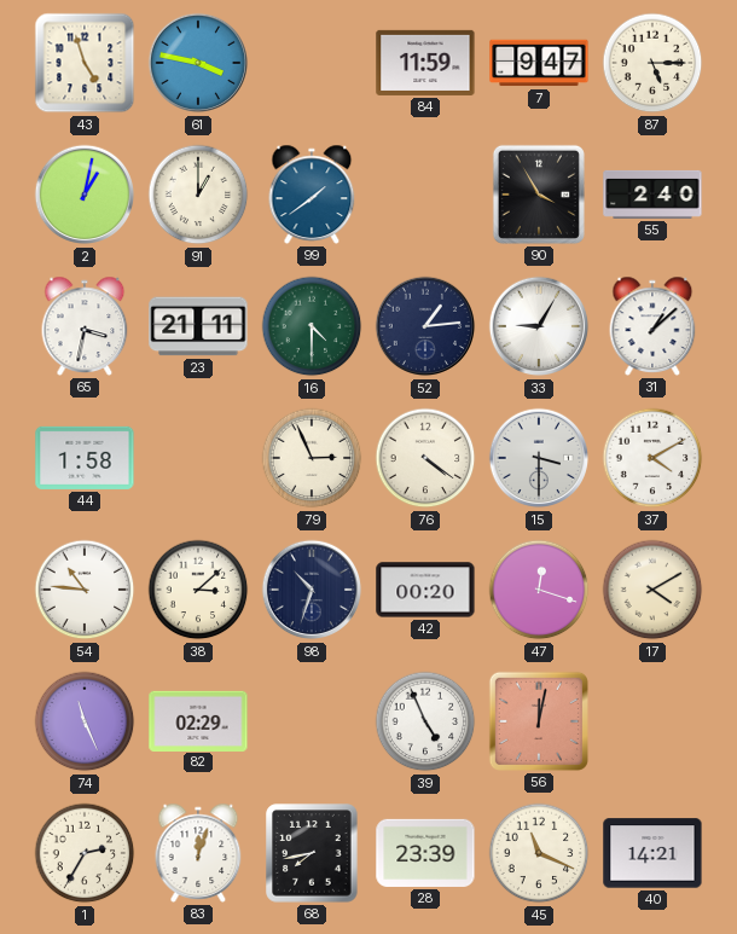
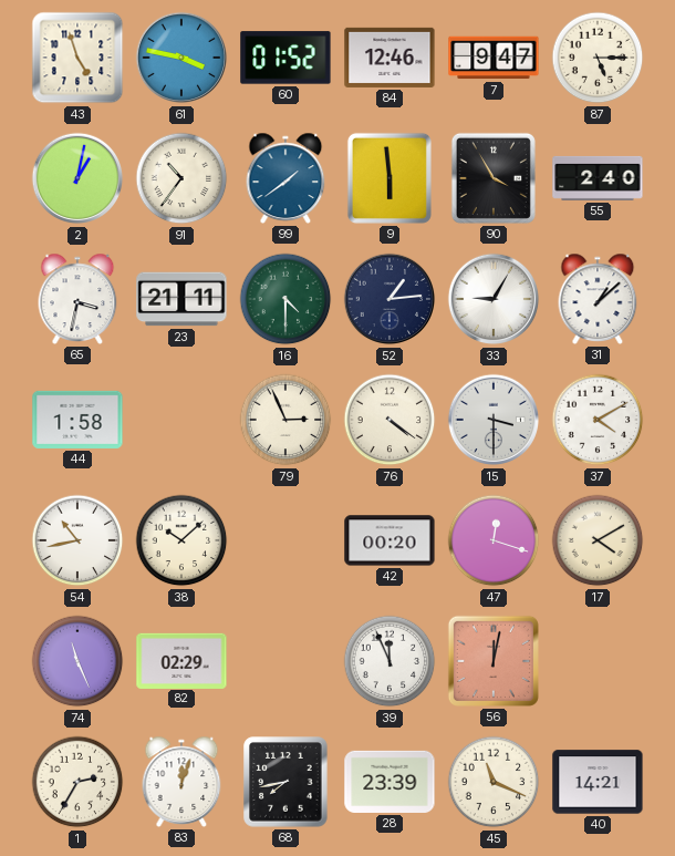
60: none -> 01:52
84: 11:59 -> 12:46
91: 1:00 -> 10:36
9: none -> 5:59
54: 10:46 -> 10:43
38: 3:08 -> 10:08
98: 10:33 -> none
39: 4:56 -> 11:56
